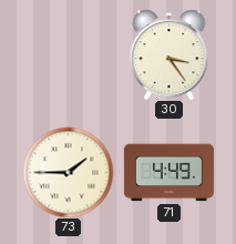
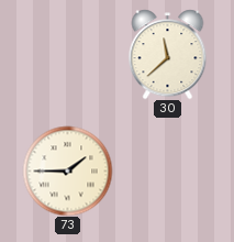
30: 3:24 -> 11:38
71: 4:49 -> none
